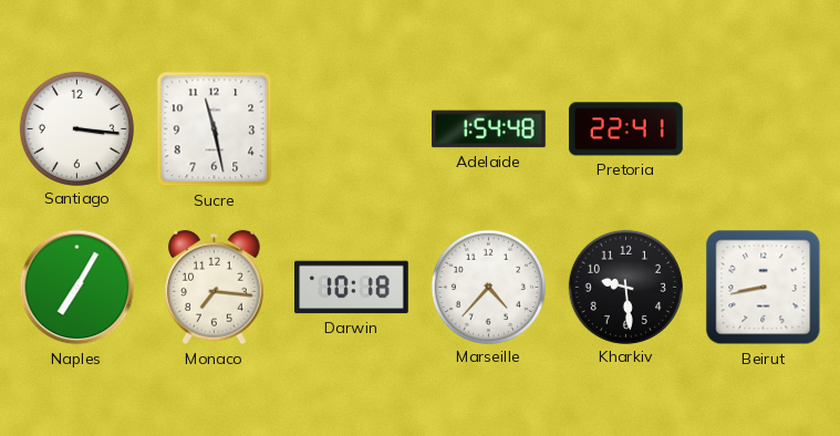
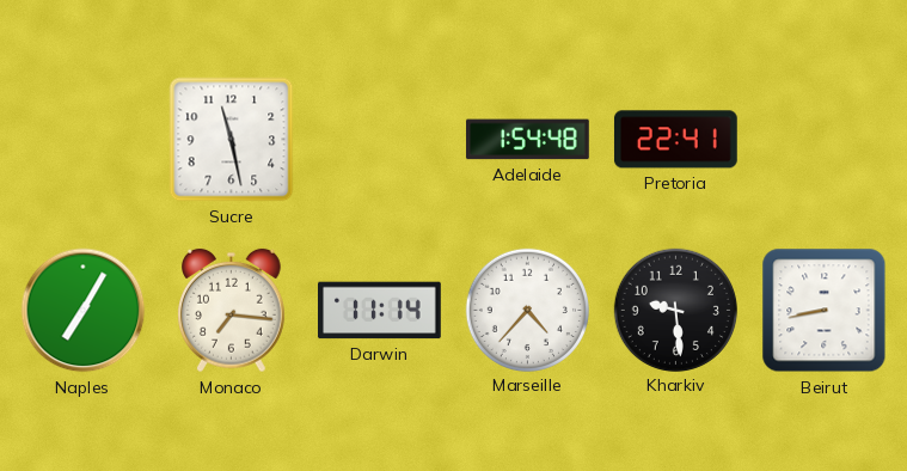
Santiago: 3:16 -> none
Darwin: 10:18 -> 11:14
